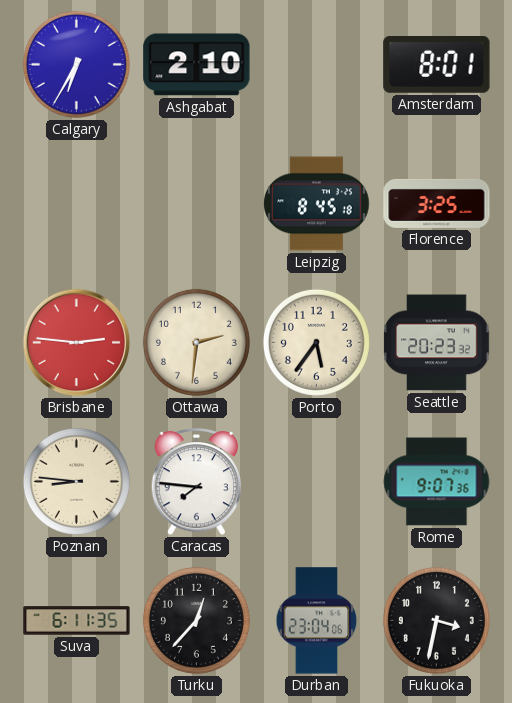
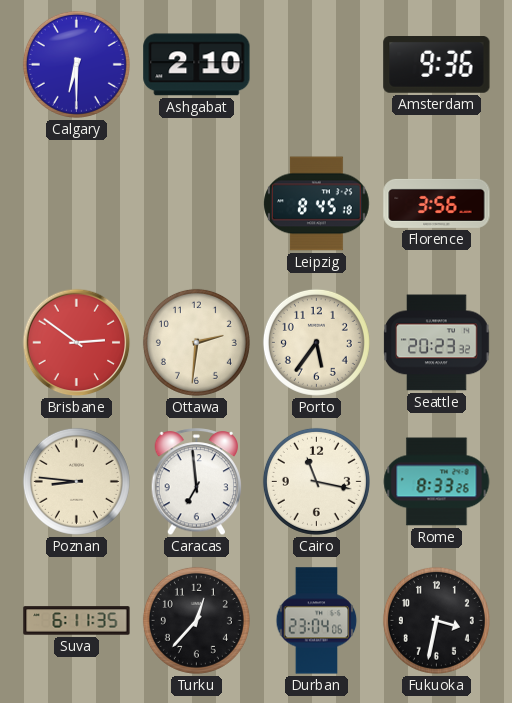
Calgary: 6:35 -> 6:30
Amsterdam: 8:01 -> 9:36
Florence: 3:25 -> 3:56
Brisbane: 2:46 -> 2:51
Caracas: 7:46 -> 6:59
Cairo: none -> 11:17
Rome: 9:07 -> 8:33
